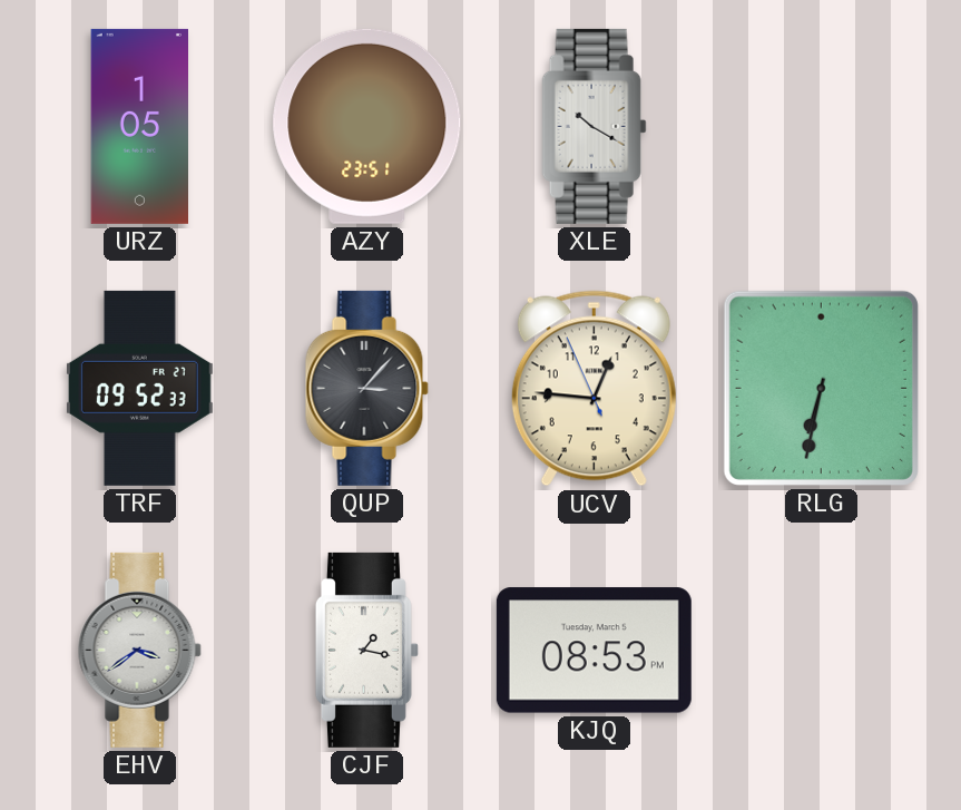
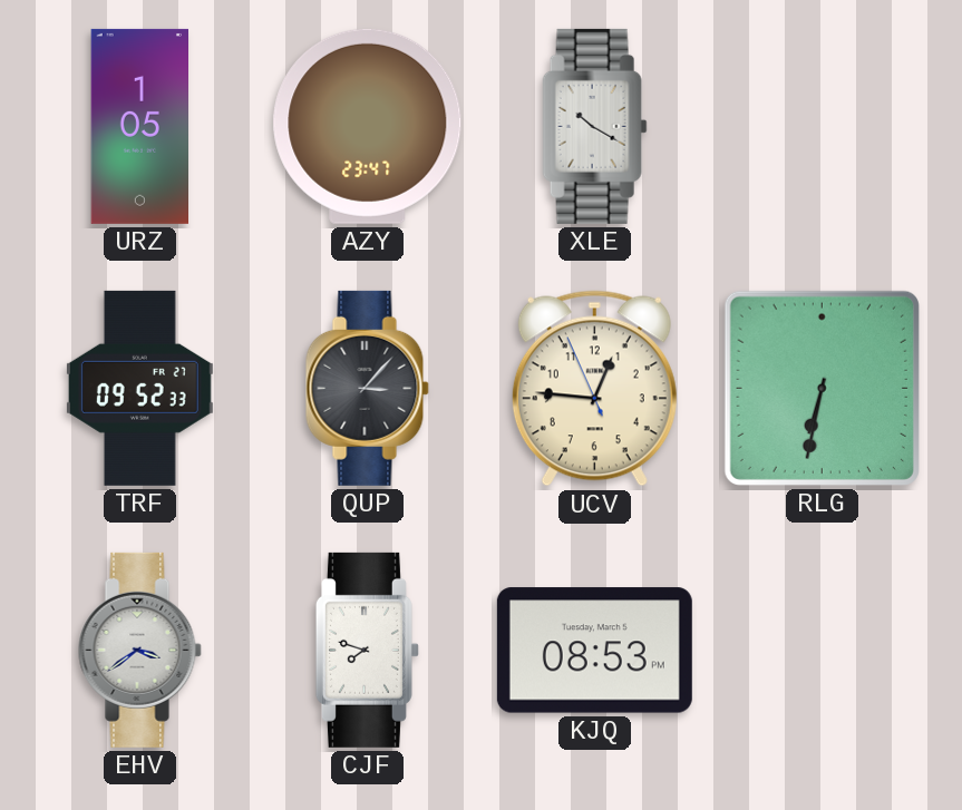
AZY: 23:51 -> 23:47
CJF: 1:17 -> 7:48
